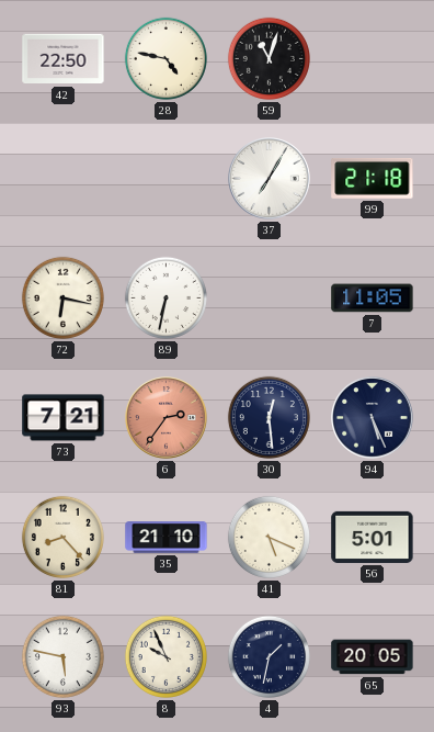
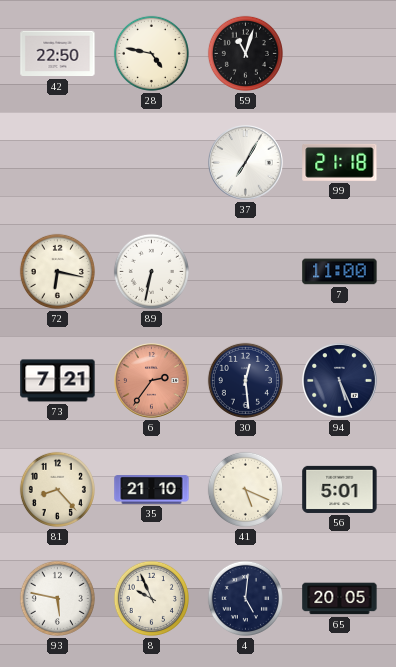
7: 11:05 -> 11:00
4: 1:32 -> 5:01
